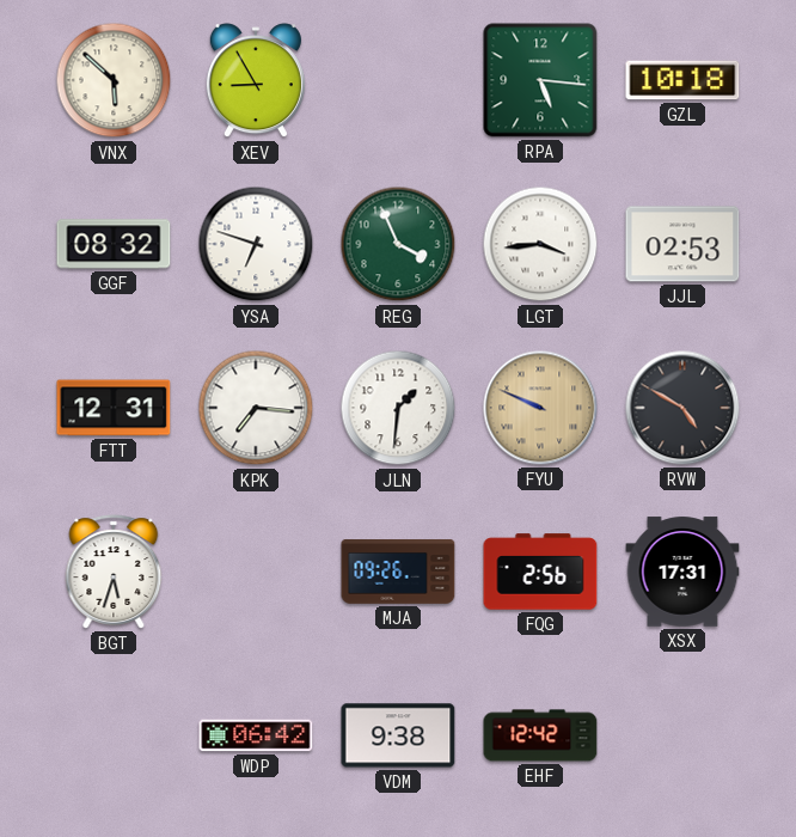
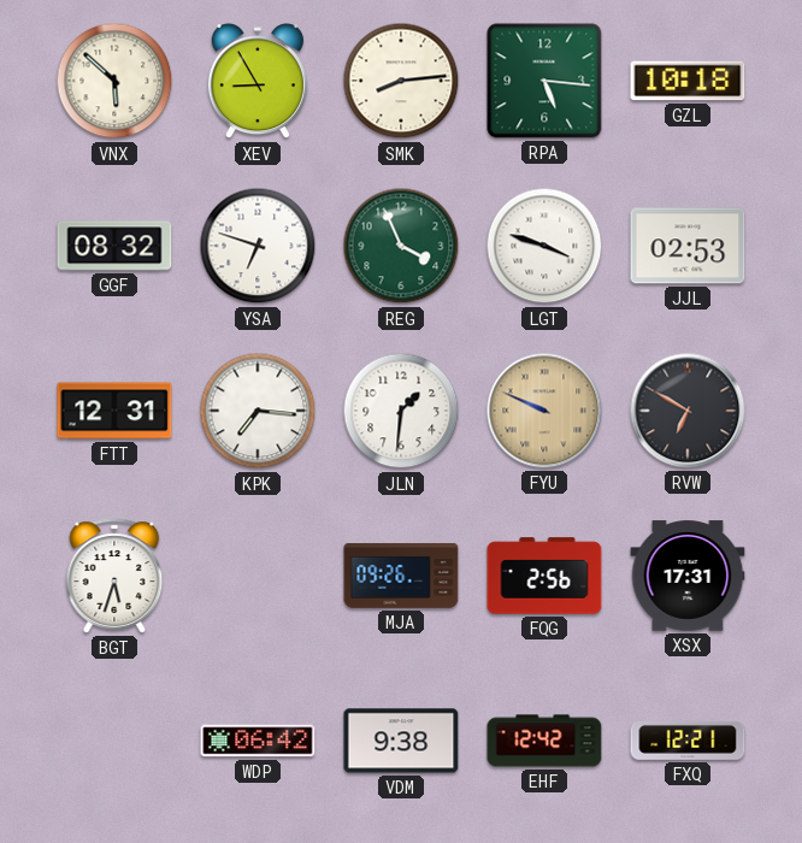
SMK: none -> 8:14
LGT: 3:44 -> 3:48
RVW: 4:50 -> 6:50
FXQ: none -> 12:21
